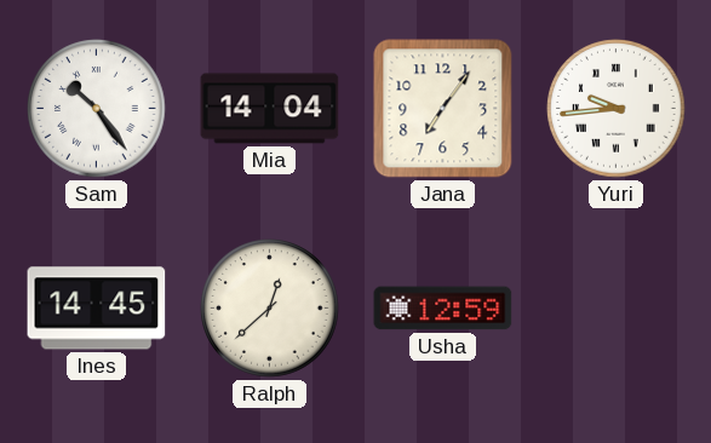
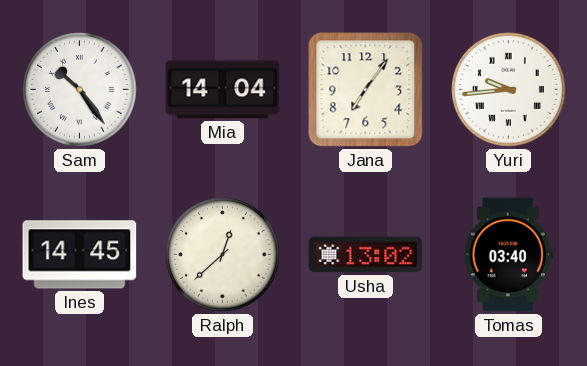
Usha: 12:59 -> 13:02
Tomas: none -> 03:40
